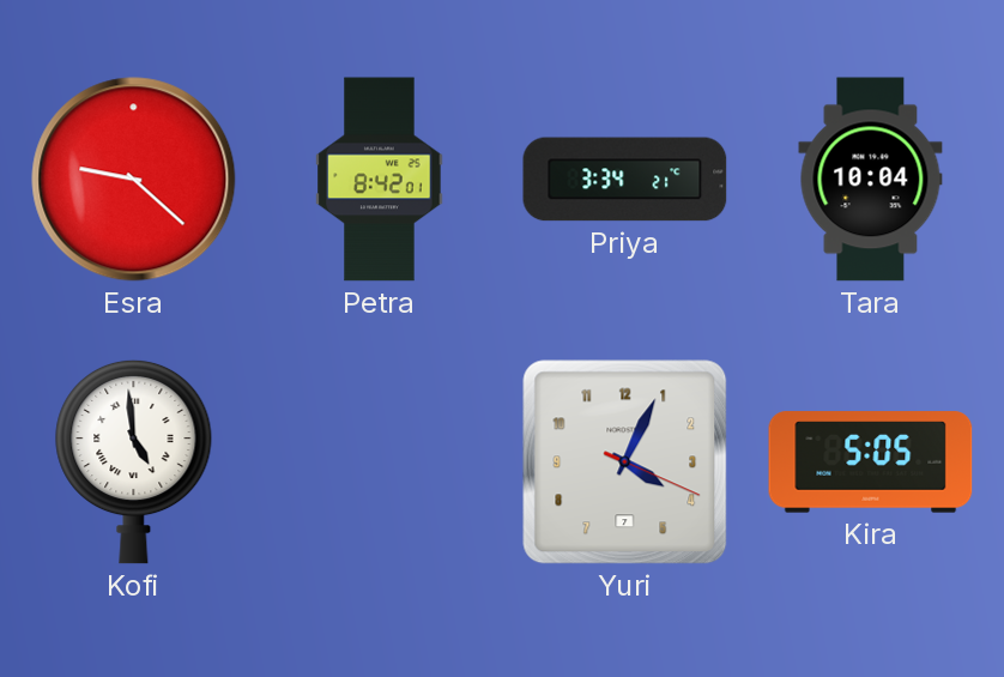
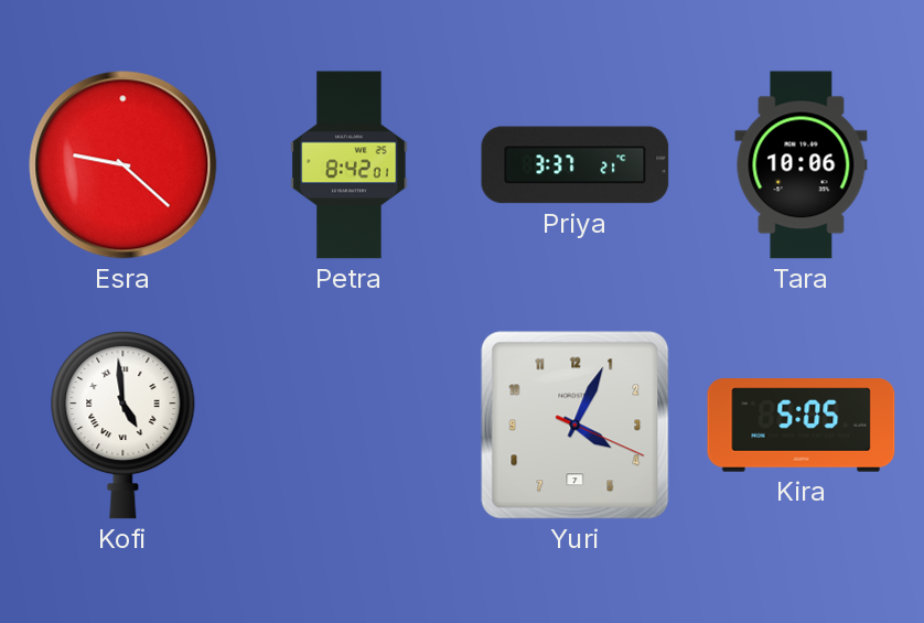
Priya: 3:34 -> 3:37
Tara: 10:04 -> 10:06
